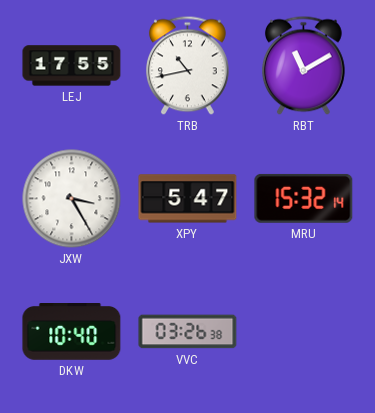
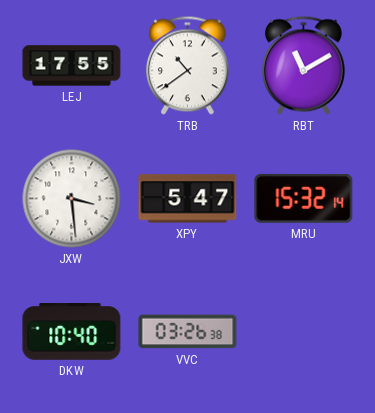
TRB: 10:43 -> 10:39
JXW: 3:25 -> 3:29
